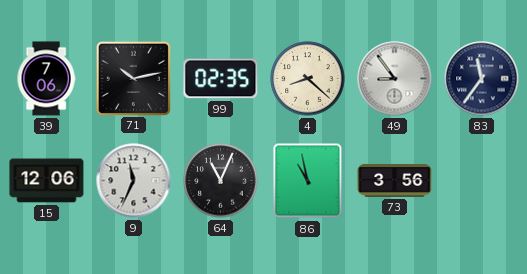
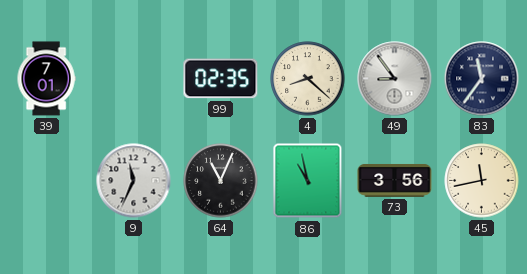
39: 7:06 -> 7:01
71: 10:13 -> none
15: 12:06 -> none
45: none -> 11:43
